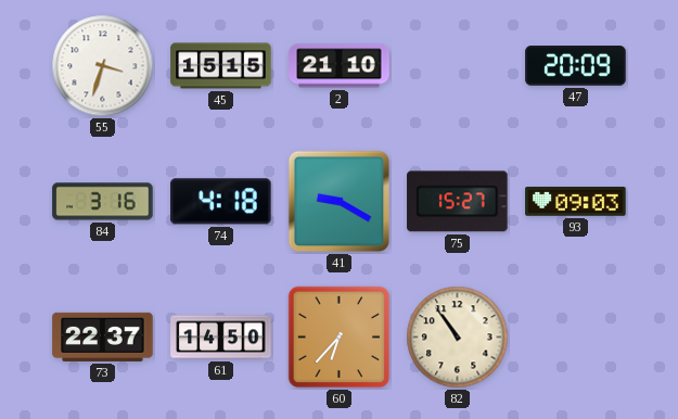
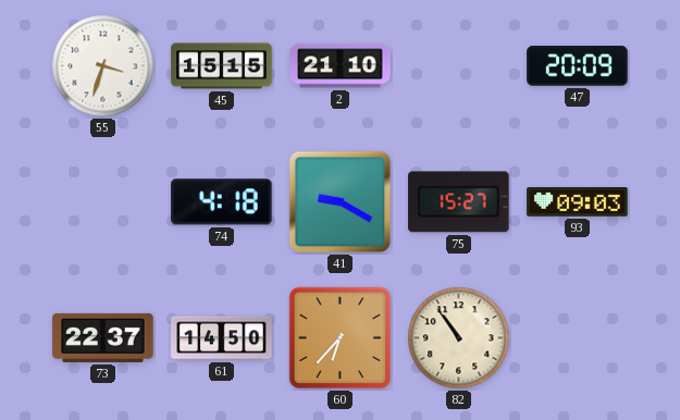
84: 3:16 -> none
